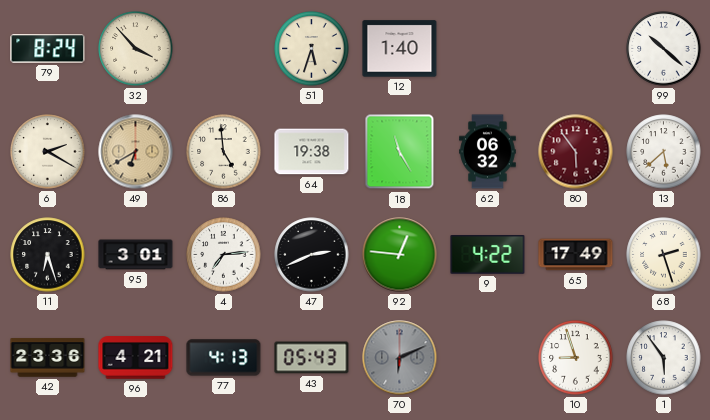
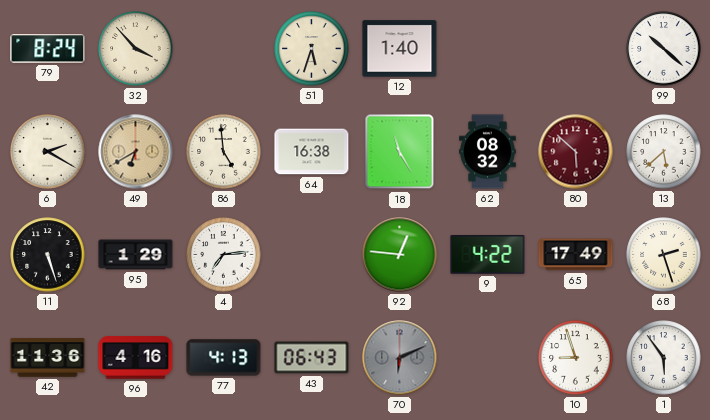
64: 19:38 -> 16:38
62: 06:32 -> 08:32
80: 5:54 -> 5:52
11: 6:27 -> 5:27
95: 3:01 -> 1:29
47: 2:41 -> none
42: 23:36 -> 11:36
96: 4:21 -> 4:16
43: 05:43 -> 06:43
